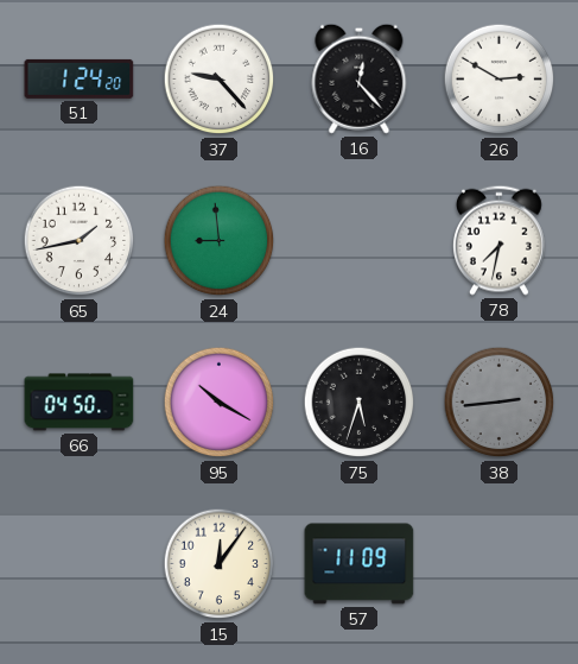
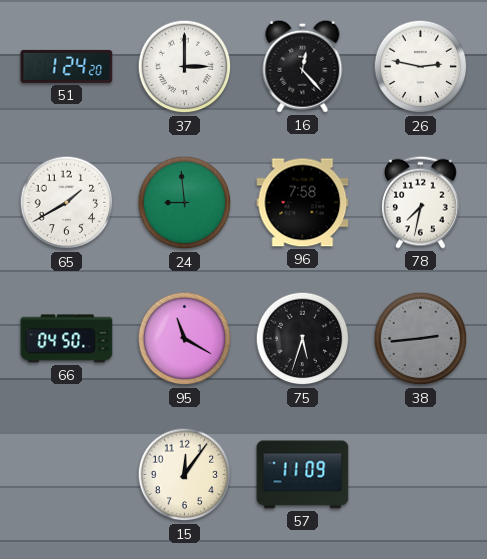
37: 9:23 -> 3:00
26: 2:50 -> 2:47
65: 1:43 -> 1:40
96: none -> 7:58
95: 10:20 -> 11:20
